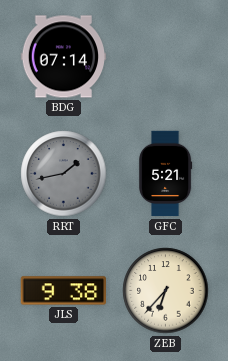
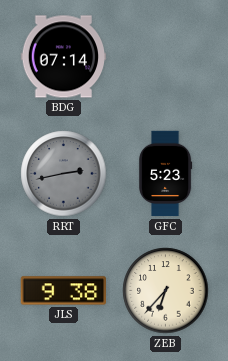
RRT: 1:43 -> 2:43
GFC: 5:21 -> 5:23
